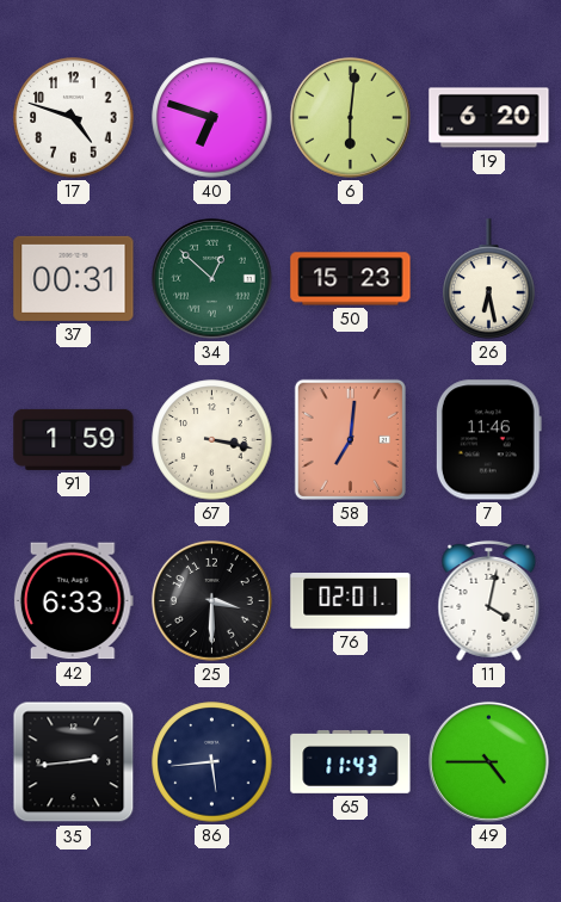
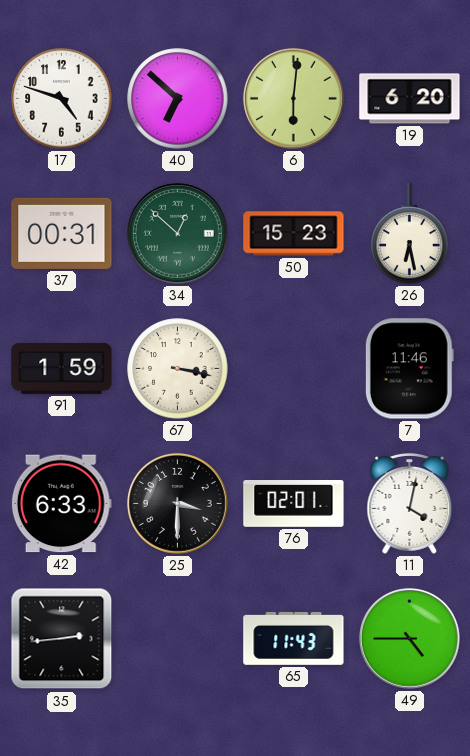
40: 6:48 -> 6:52
58: 7:01 -> none
86: 5:44 -> none
